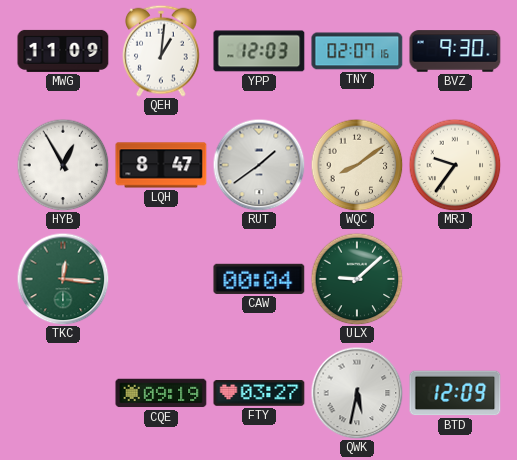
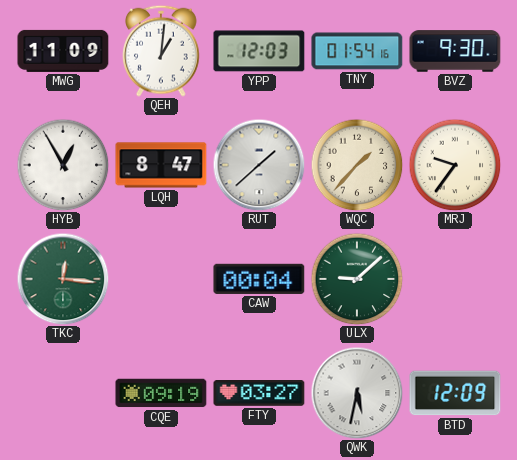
TNY: 02:07 -> 01:54
RUT: 1:39 -> 1:38
WQC: 8:09 -> 1:37
